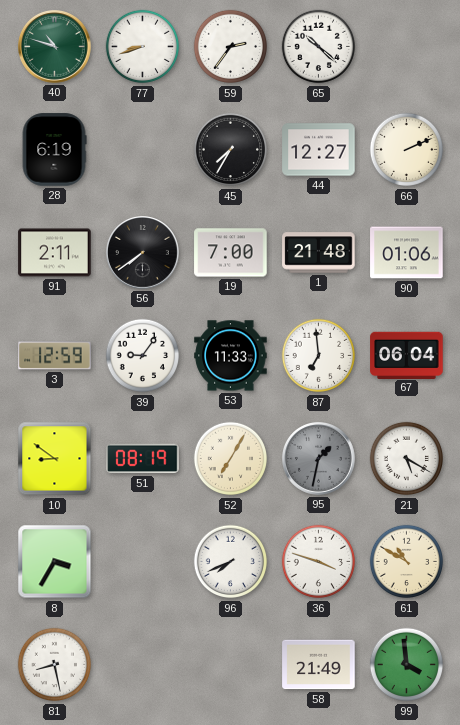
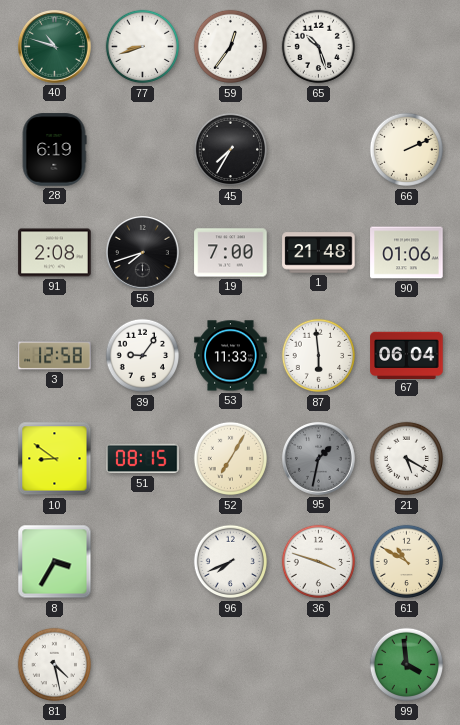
59: 2:36 -> 12:36
65: 10:22 -> 10:27
44: 12:27 -> none
91: 2:11 -> 2:08
56: 7:39 -> 7:42
3: 12:59 -> 12:58
87: 6:59 -> 5:59
51: 08:19 -> 08:15
81: 8:28 -> 4:28
58: 21:49 -> none
